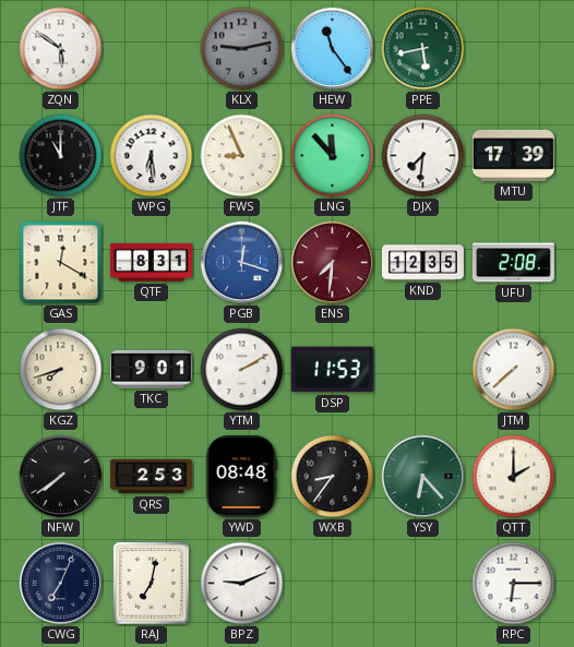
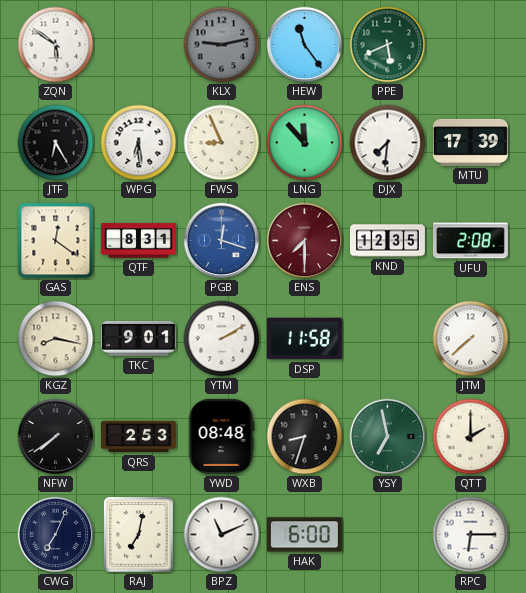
PPE: 5:43 -> 5:41
JTF: 11:00 -> 6:25
GAS: 12:20 -> 12:21
ENS: 7:31 -> 7:30
KGZ: 7:42 -> 8:17
DSP: 11:53 -> 11:58
WXB: 8:36 -> 8:33
YSY: 6:23 -> 6:58
BPZ: 9:11 -> 11:11
HAK: none -> 6:00
